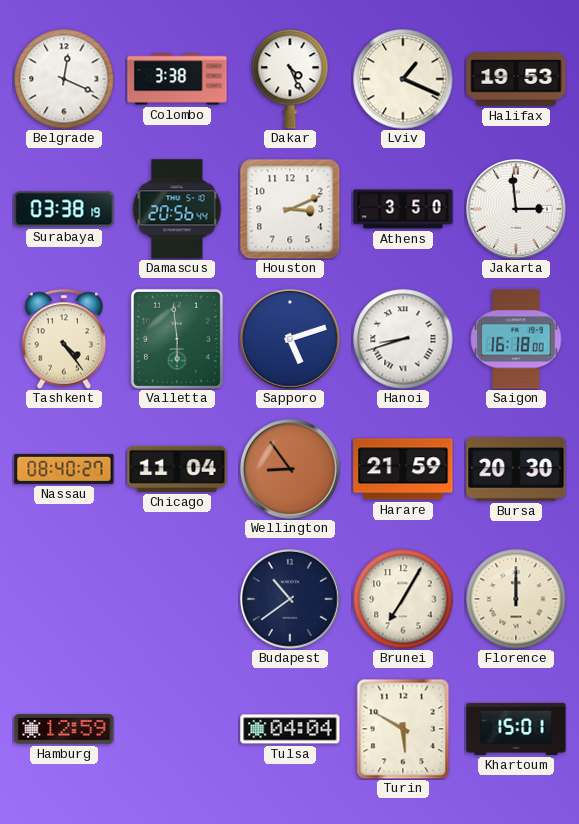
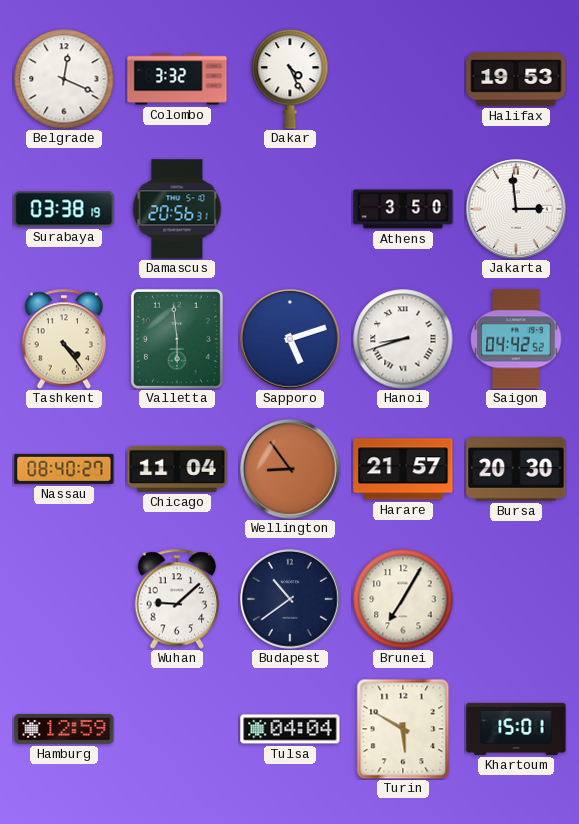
Colombo: 3:38 -> 3:32
Lviv: 1:19 -> none
Damascus: 20:56:44 -> 20:56:31
Houston: 3:11 -> none
Saigon: 16:18 -> 04:42
Harare: 21:59 -> 21:57
Wuhan: none -> 9:08
Florence: 12:00 -> none
